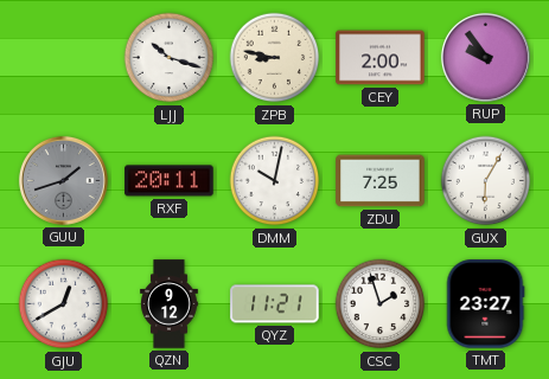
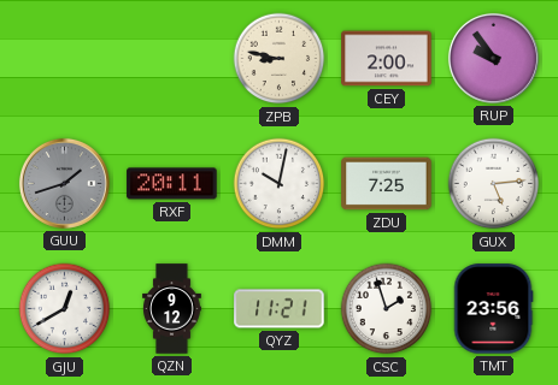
LJJ: 10:18 -> none
GUX: 6:05 -> 5:14
TMT: 23:27 -> 23:56
